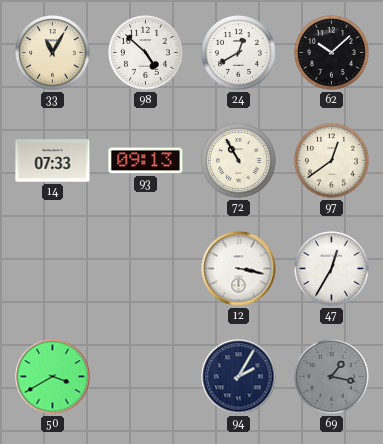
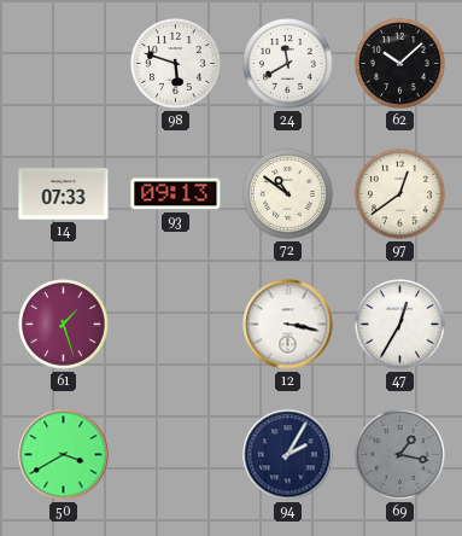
33: 11:05 -> none
98: 4:52 -> 5:48
24: 12:40 -> 11:40
72: 10:55 -> 10:51
61: none -> 1:27
